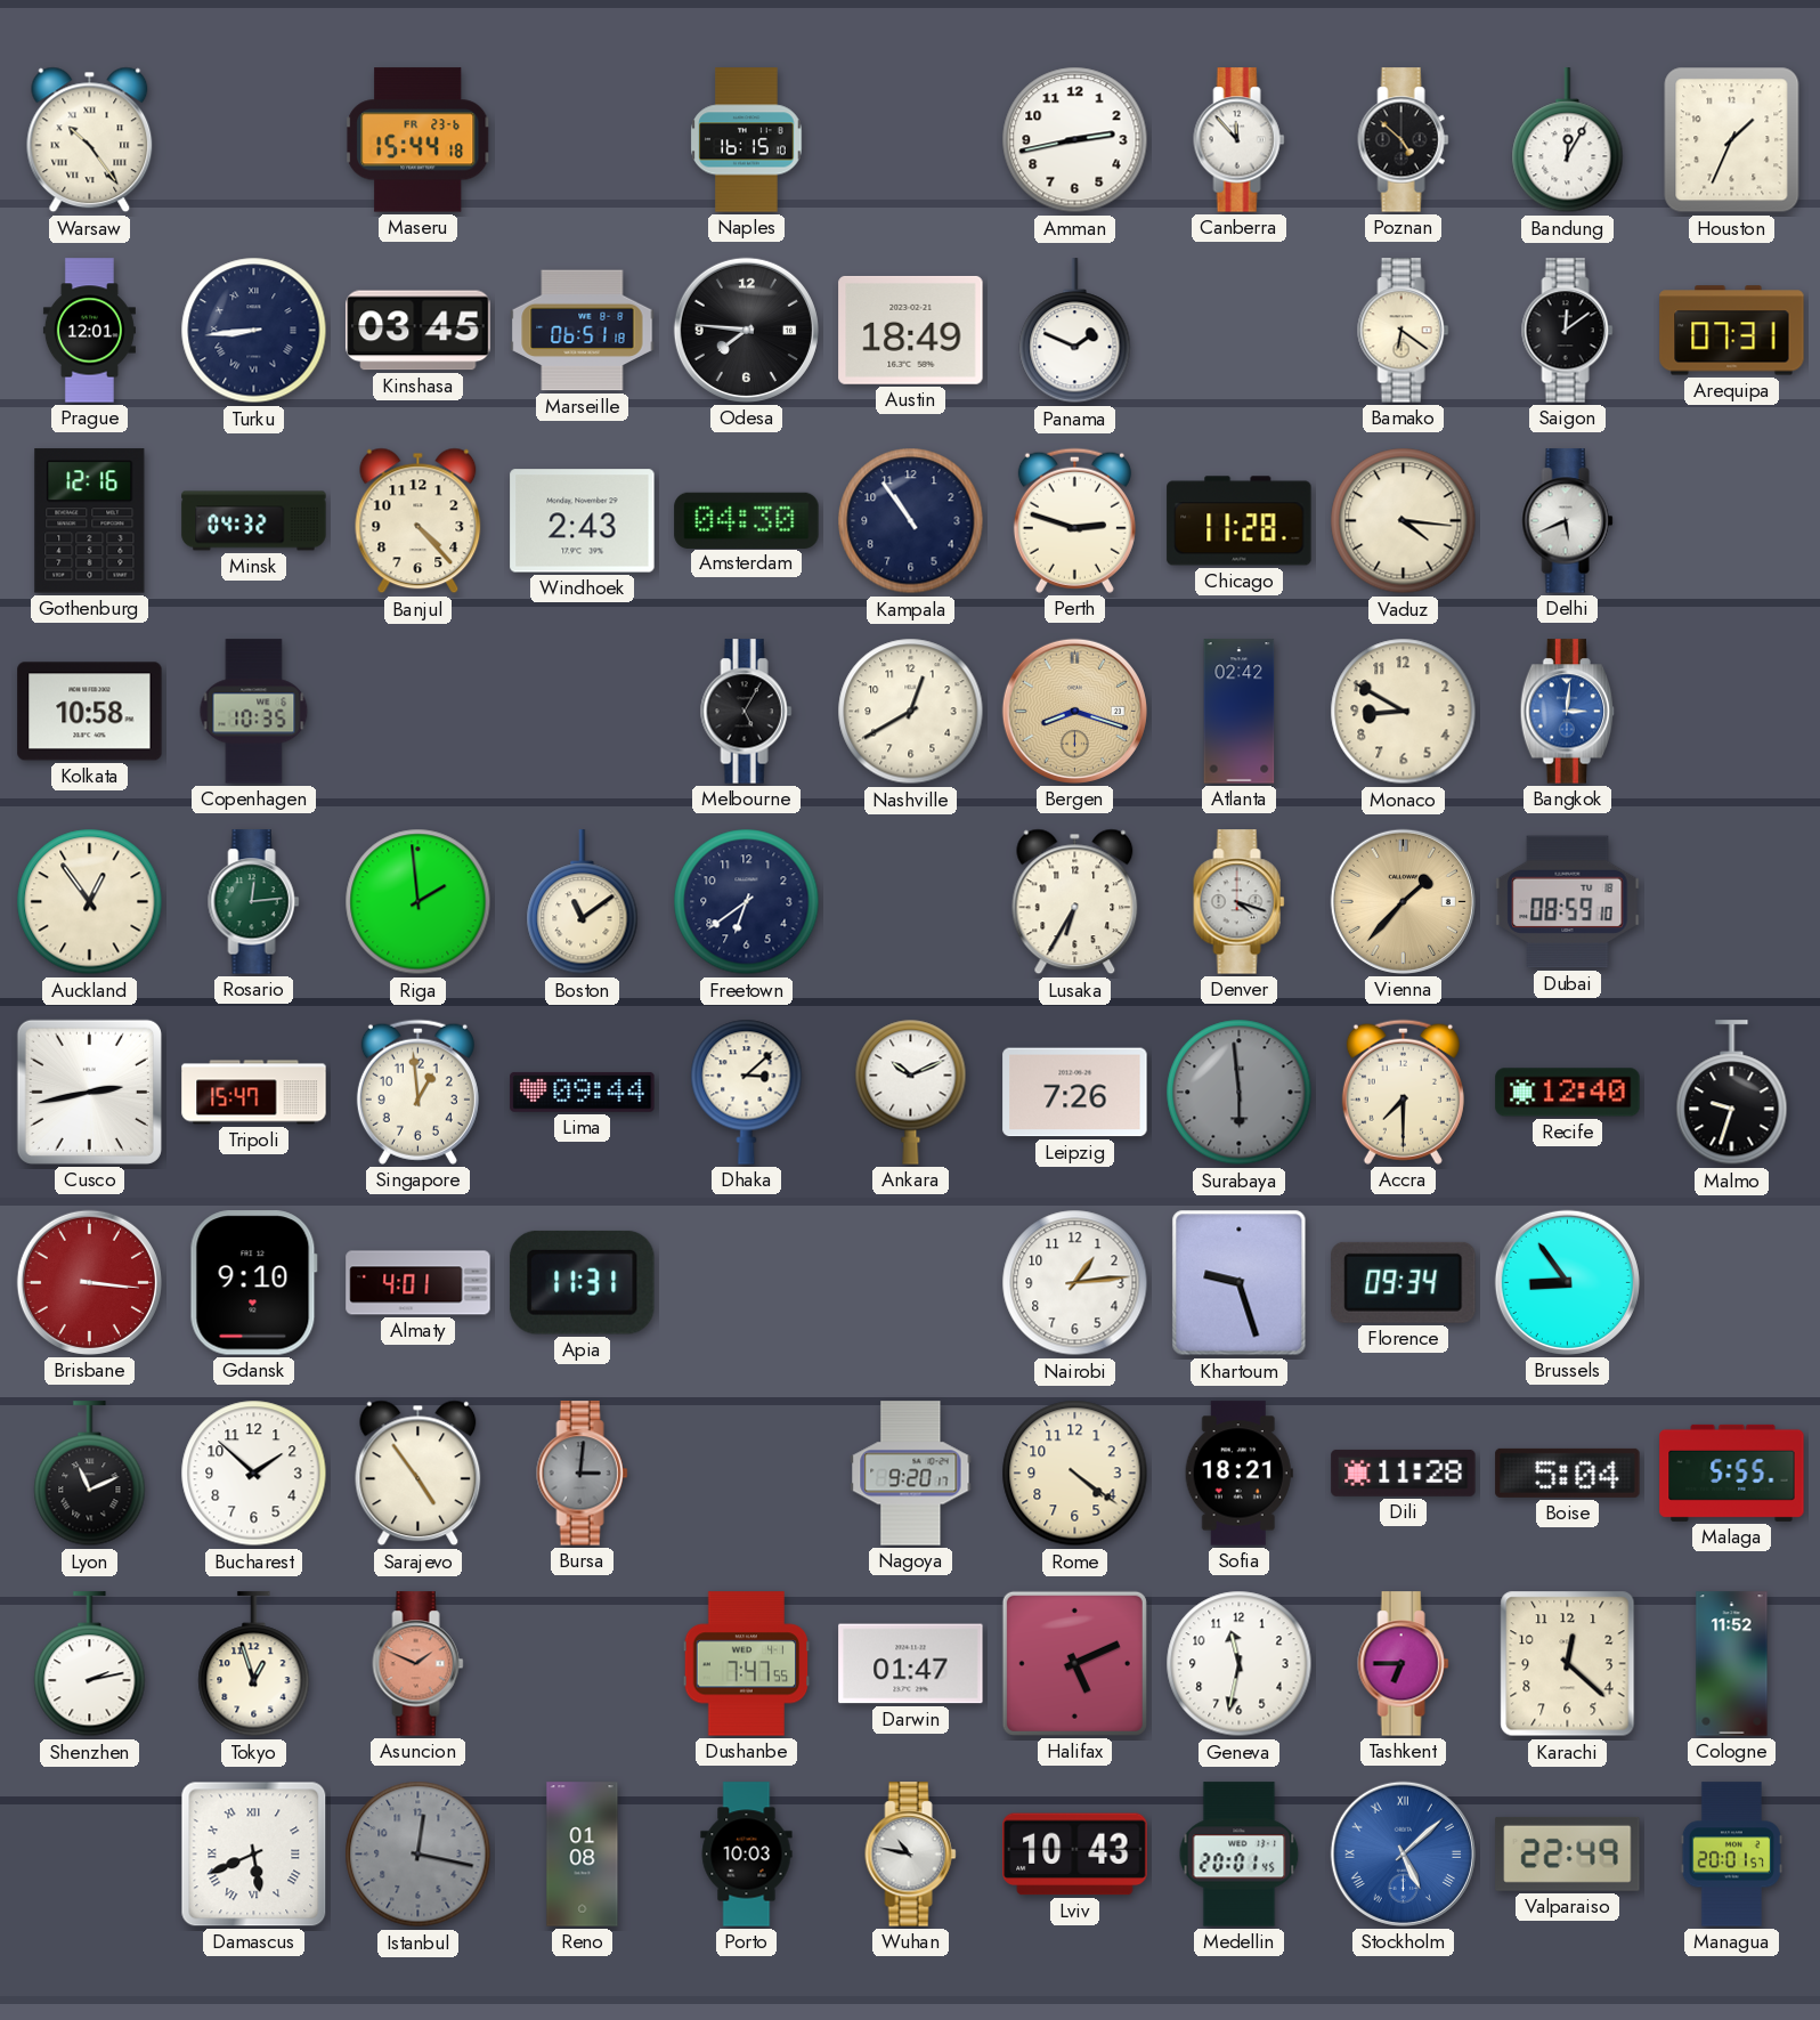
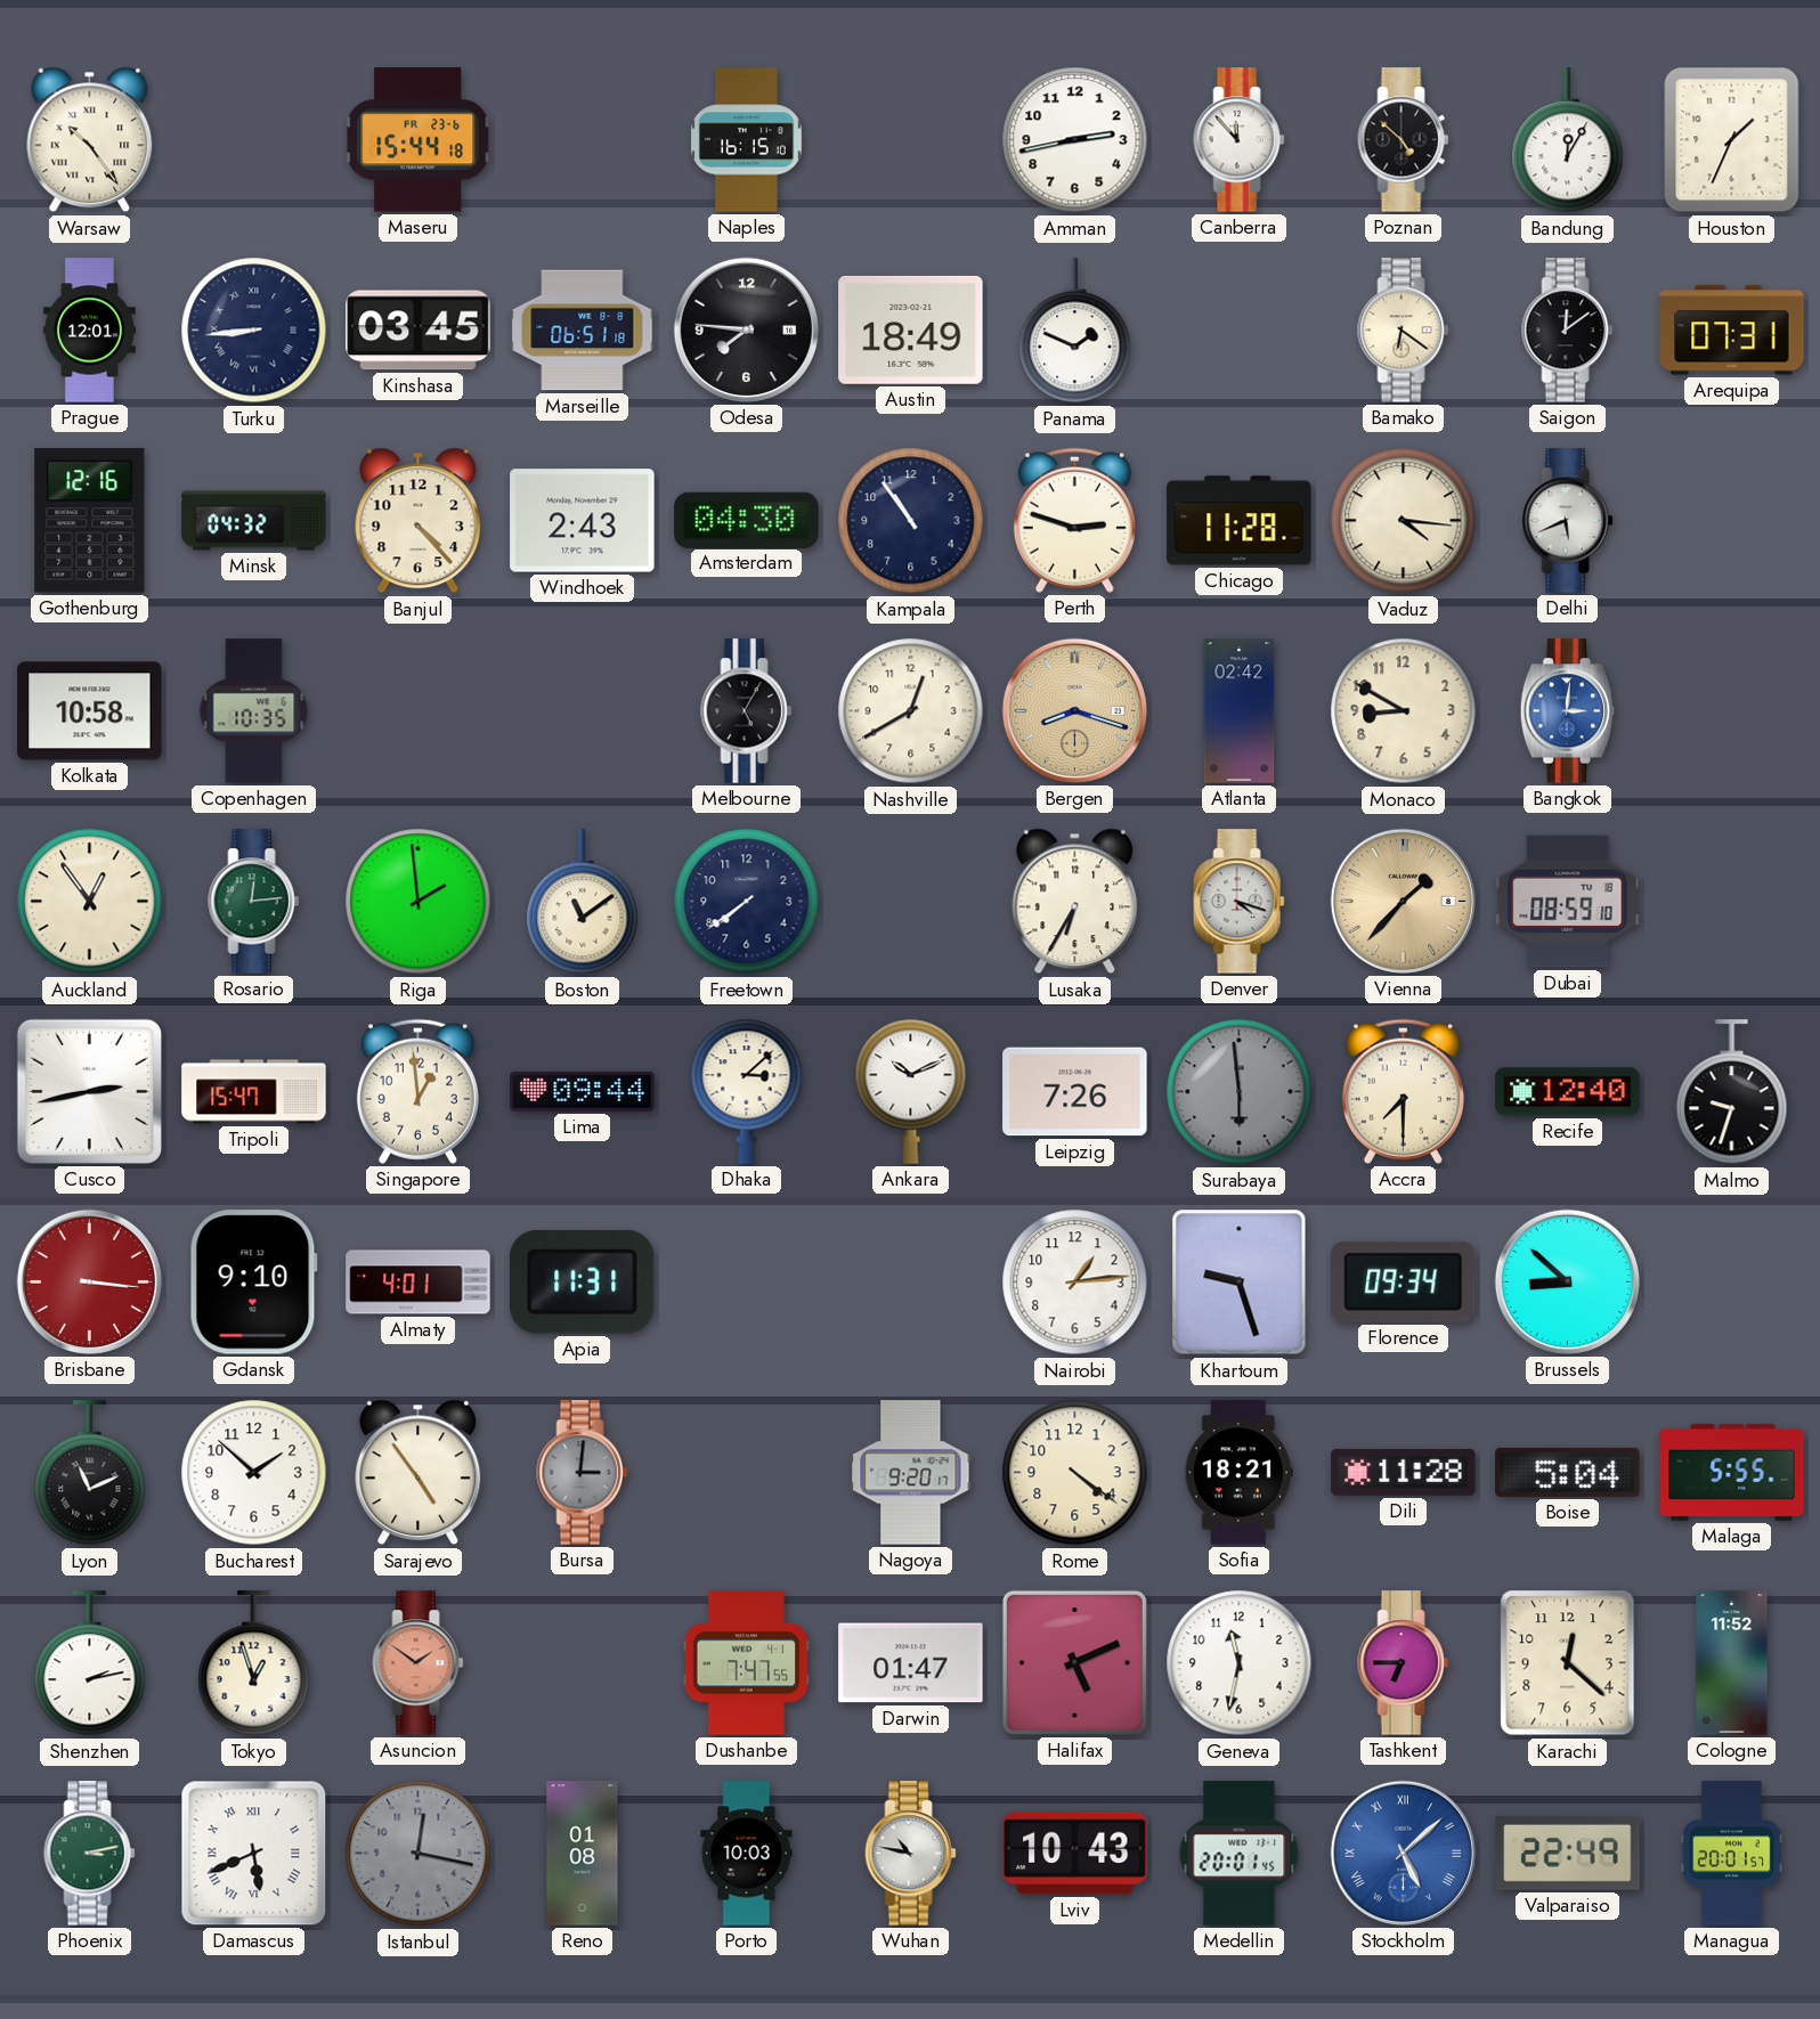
Freetown: 6:39 -> 7:39
Brussels: 8:54 -> 8:52
Asuncion: 1:49 -> 1:51
Phoenix: none -> 3:13
